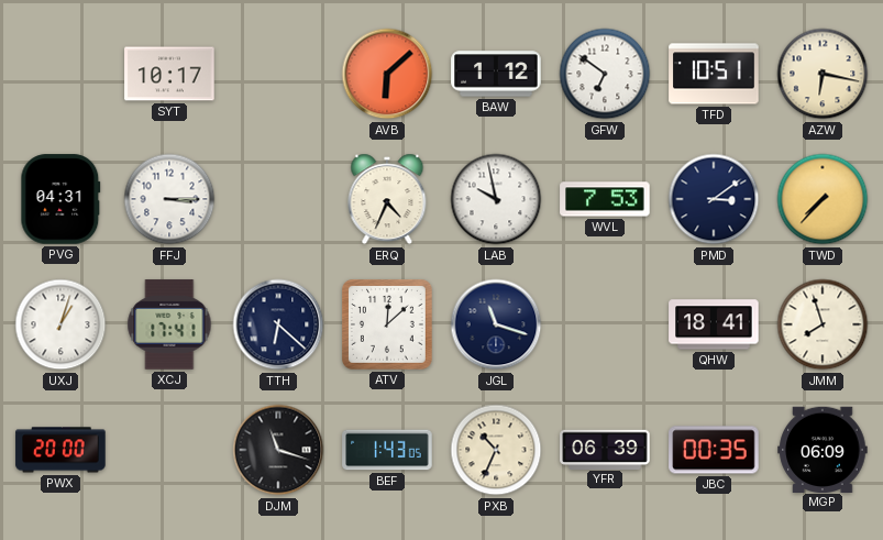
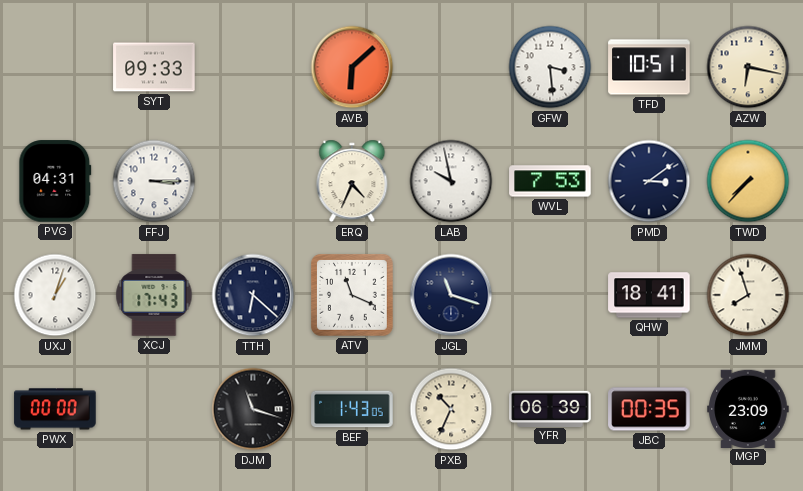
SYT: 10:17 -> 09:33
BAW: 1:12 -> none
GFW: 6:51 -> 3:29
XCJ: 17:41 -> 17:43
ATV: 12:08 -> 11:19
PWX: 20:00 -> 00:00
MGP: 06:09 -> 23:09
